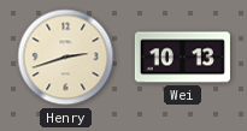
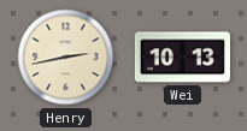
Henry: 2:42 -> 2:43
